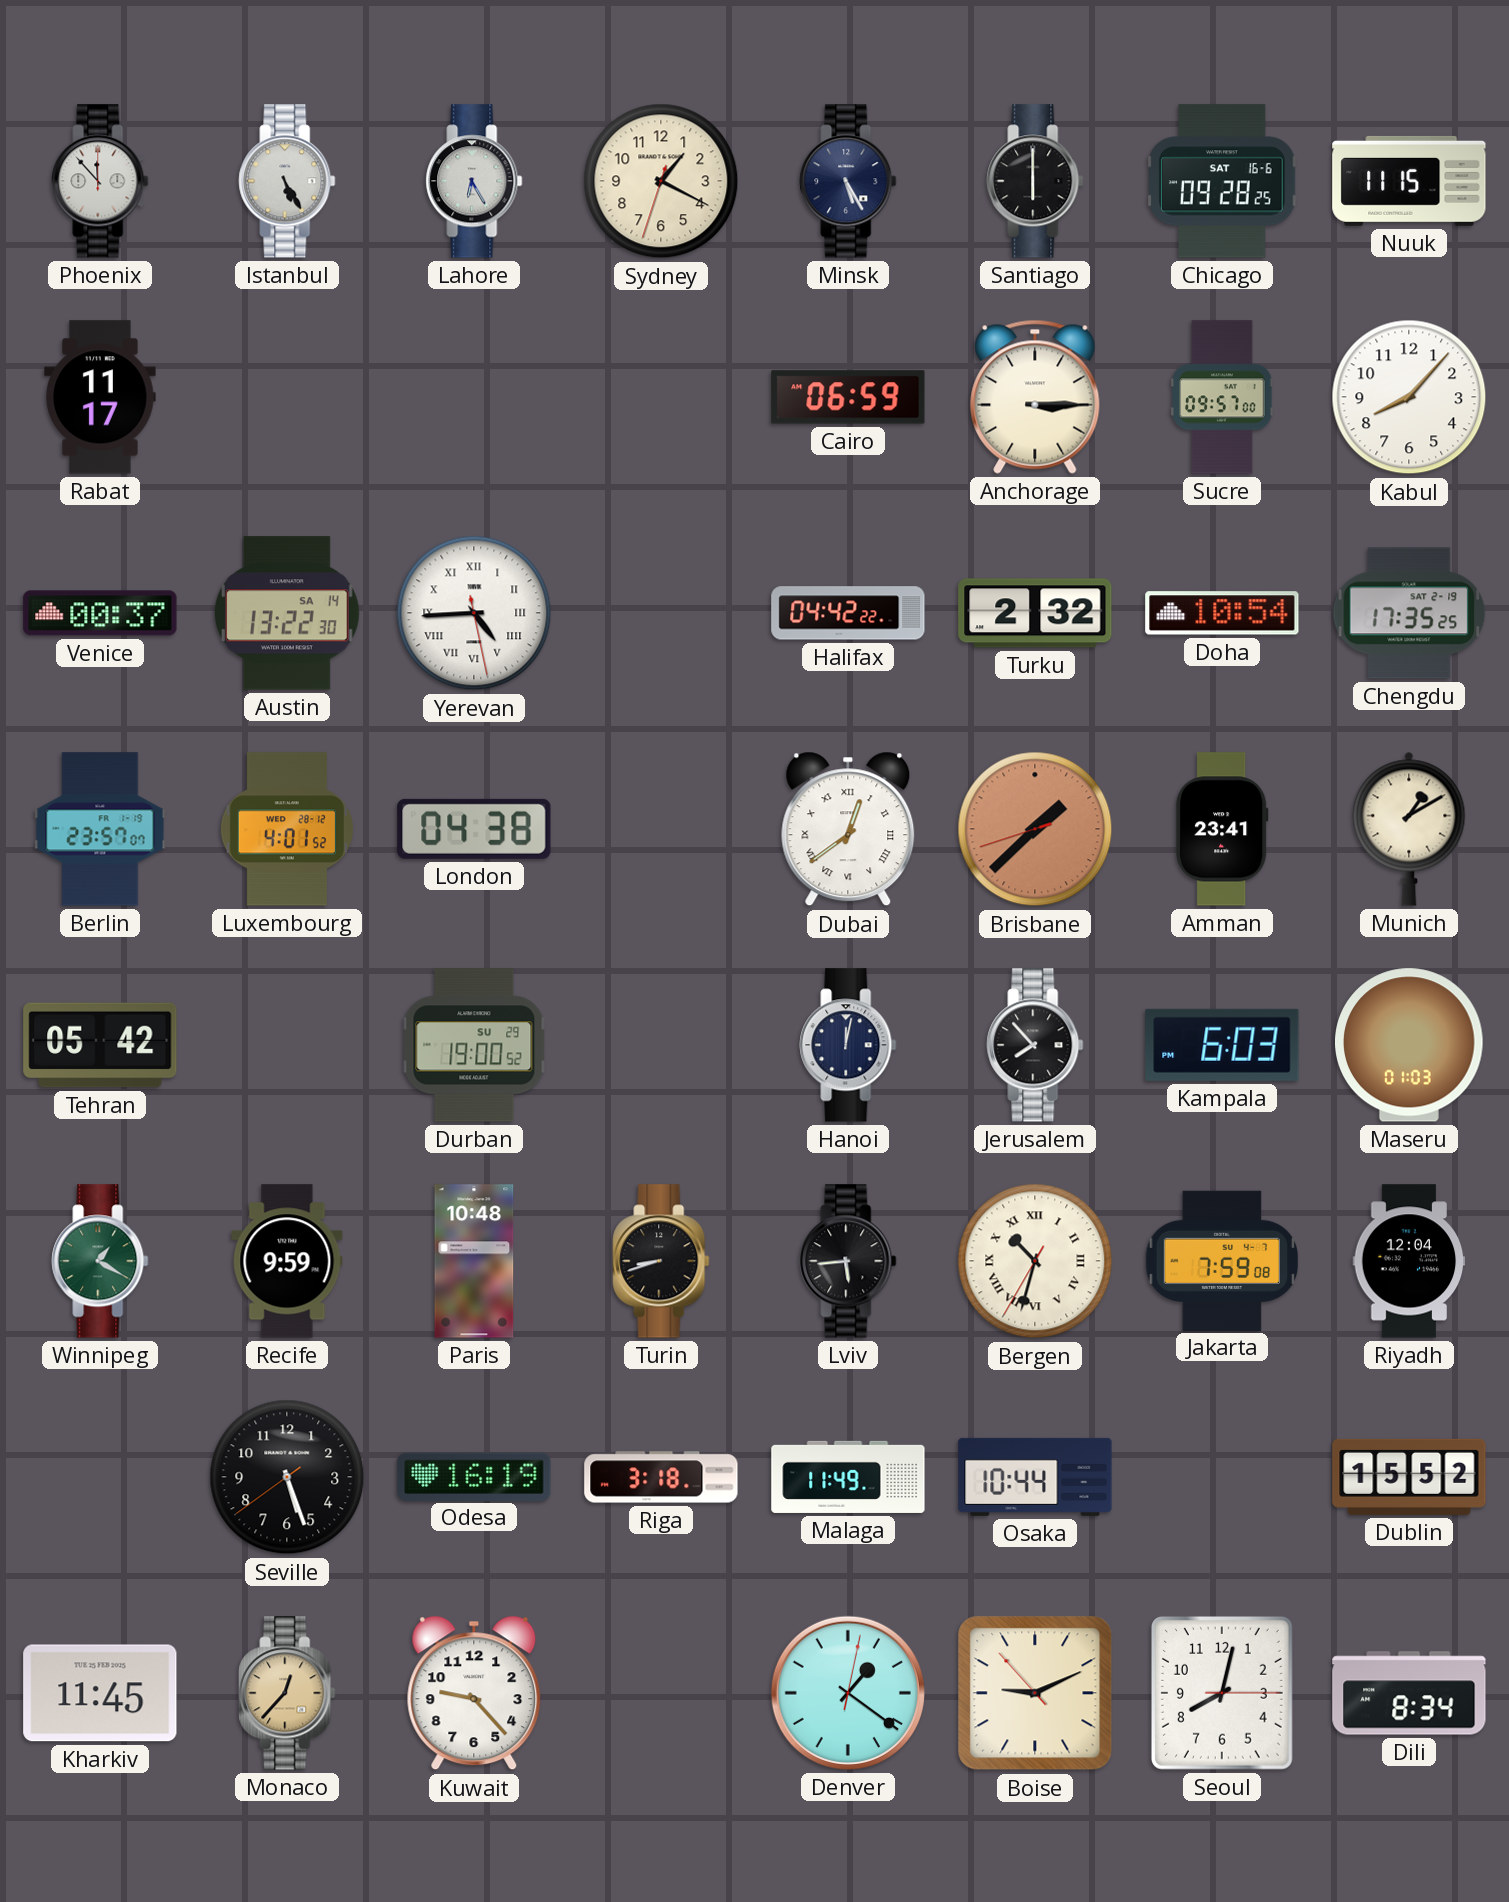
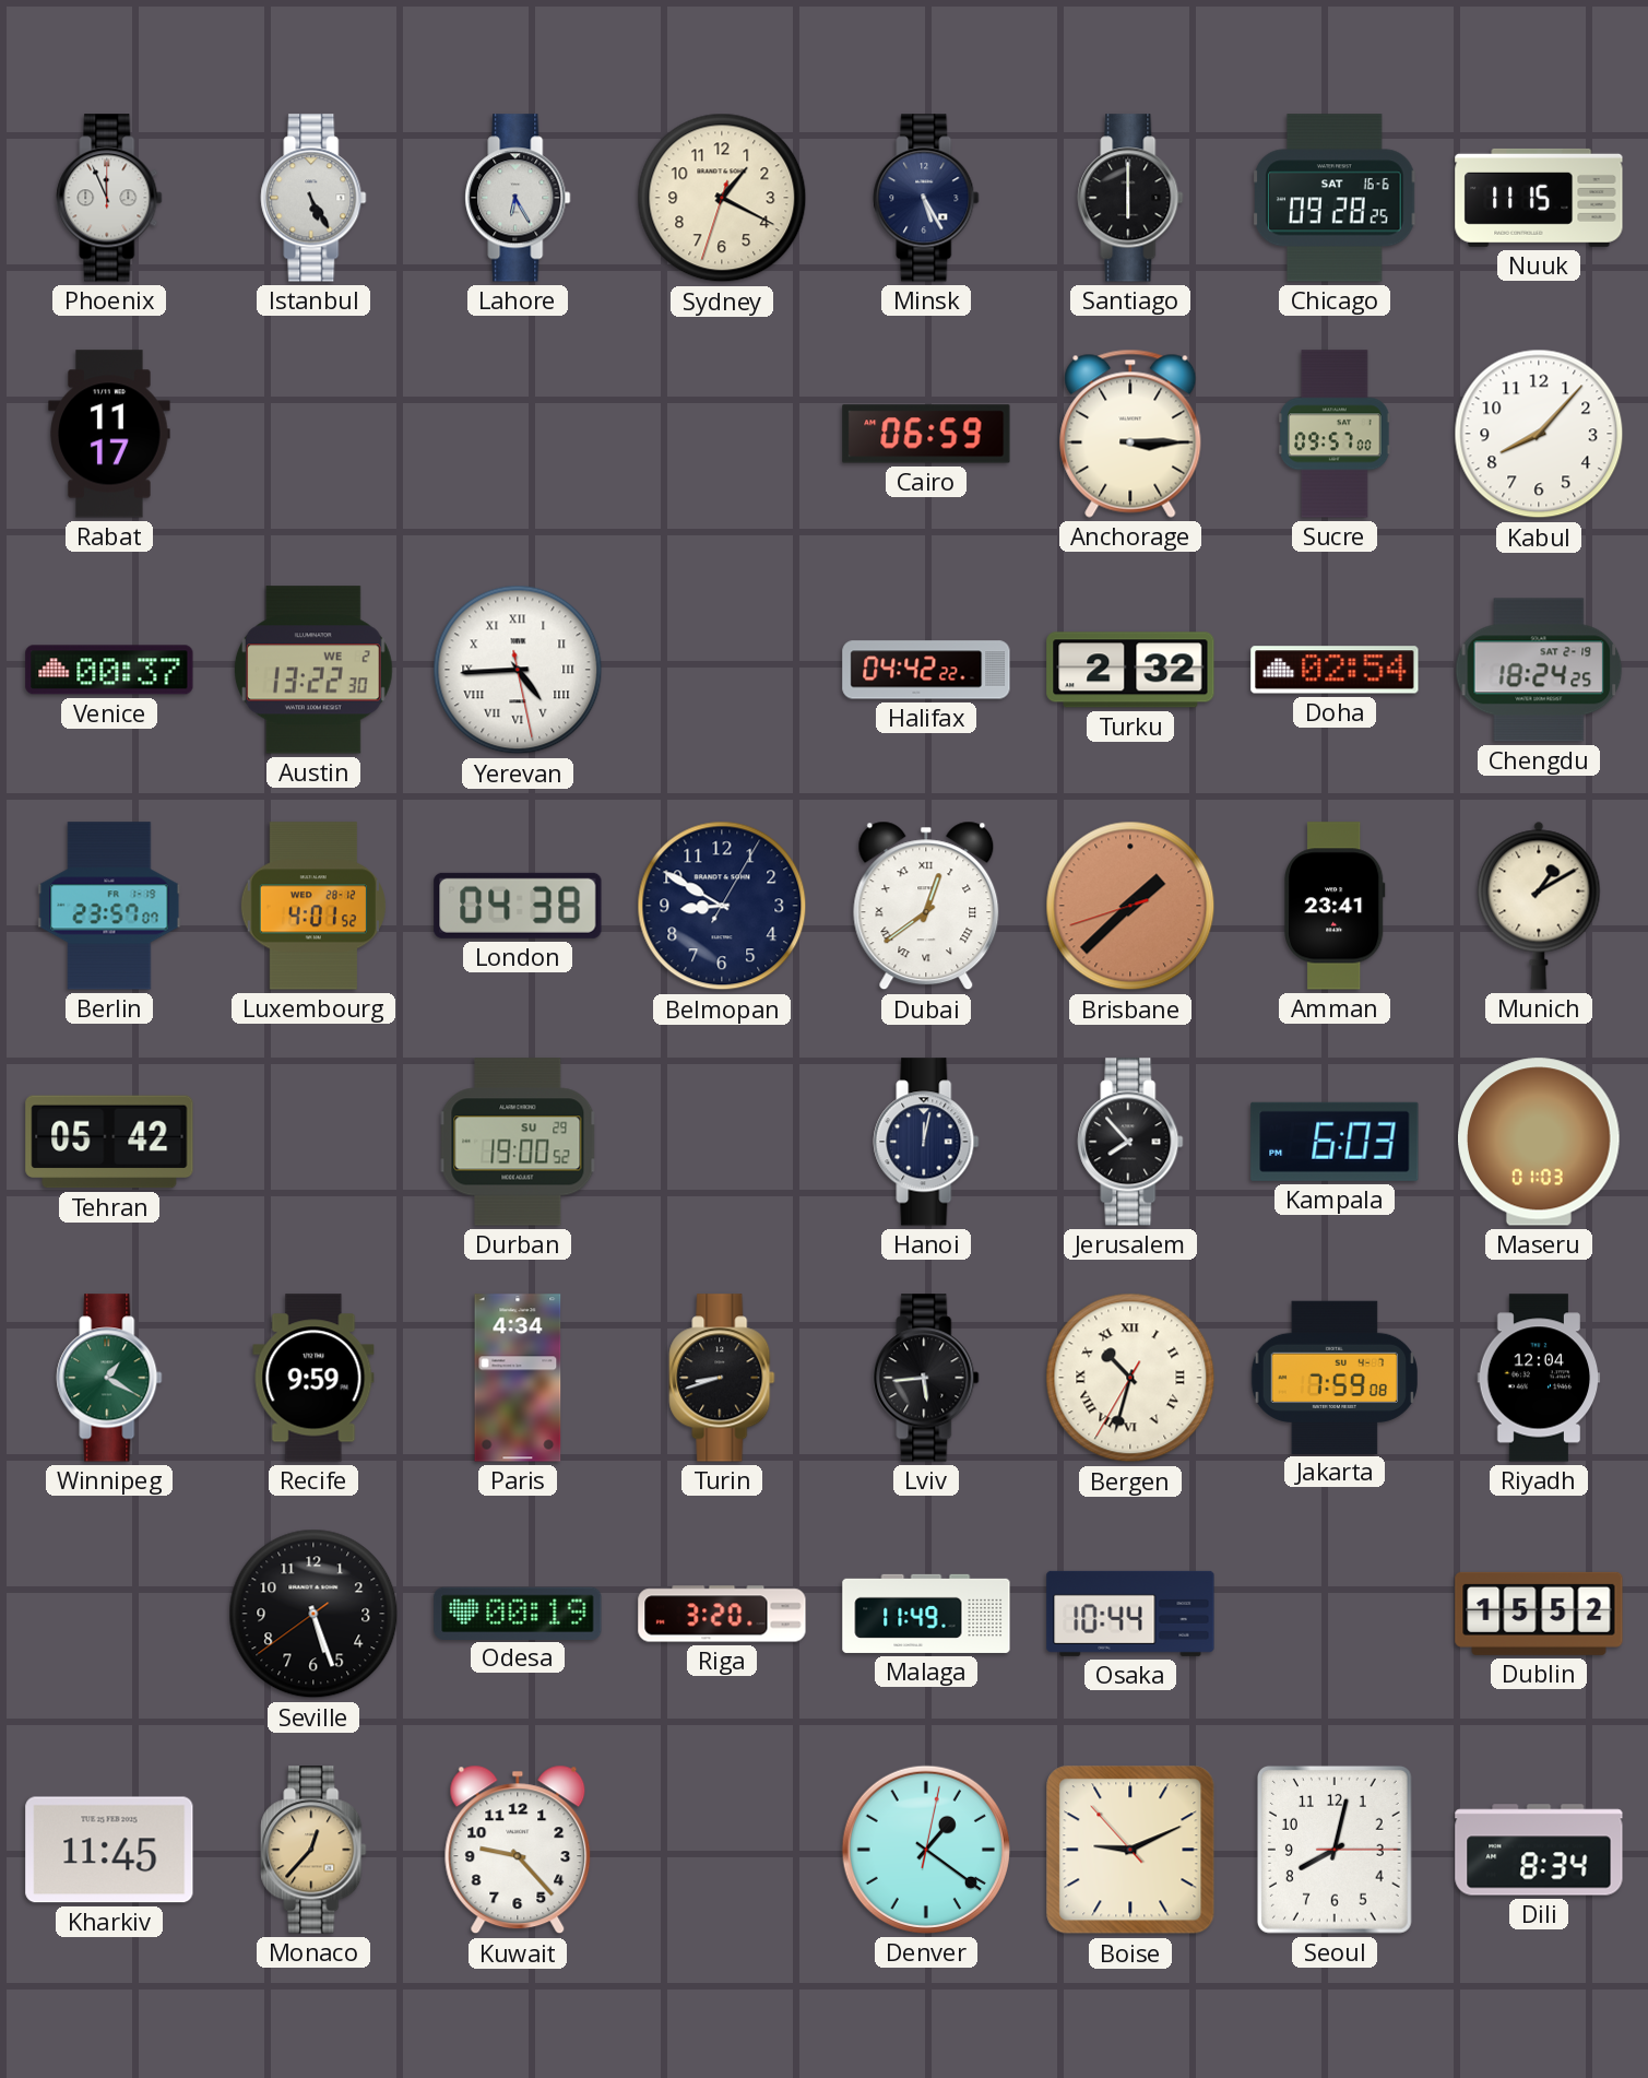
Phoenix: 11:53 -> 11:56
Austin date: SA 14 -> WE 2
Doha: 10:54 -> 02:54
Chengdu: 17:35 -> 18:24
Belmopan: none -> 8:50
Paris: 10:48 -> 4:34
Odesa: 16:19 -> 00:19
Riga: 3:18 -> 3:20
